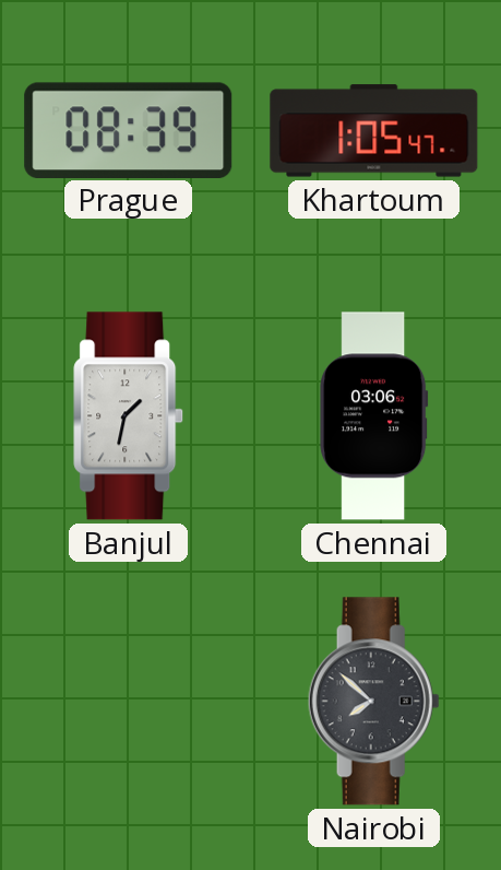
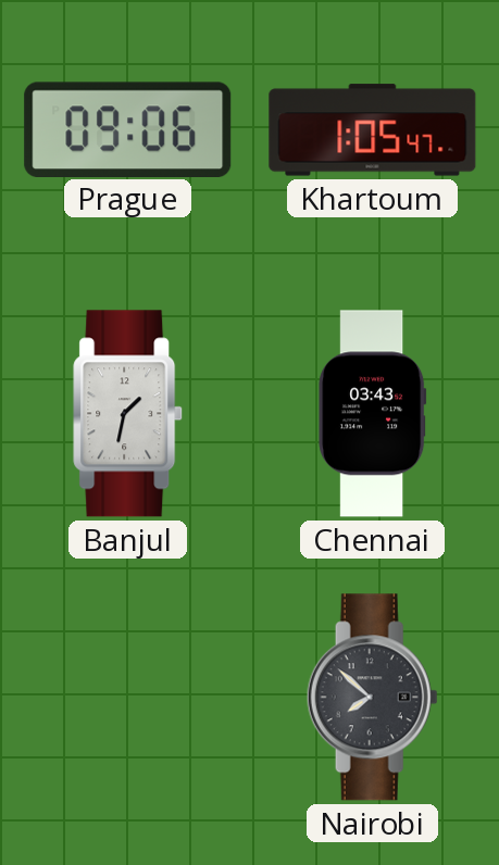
Prague: 08:39 -> 09:06
Chennai: 03:06 -> 03:43
